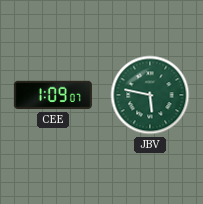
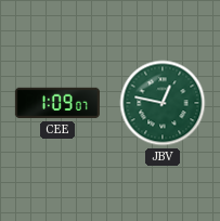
JBV: 5:47 -> 12:47
